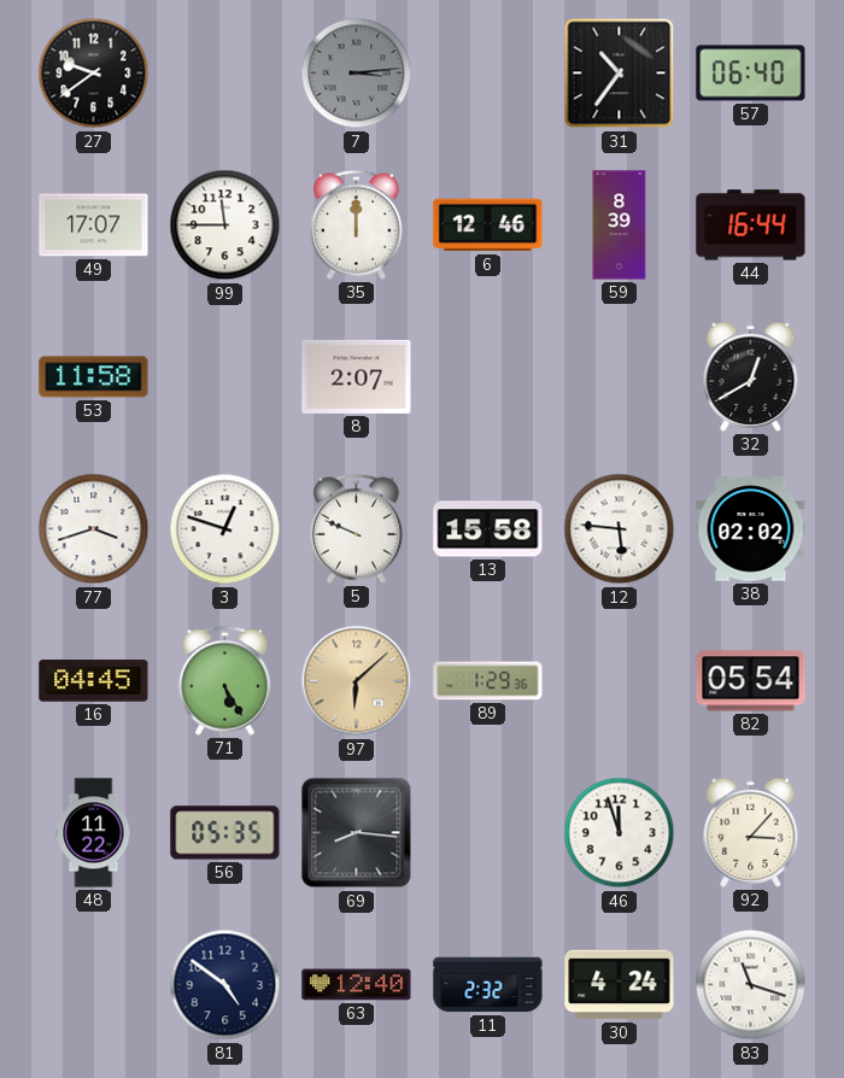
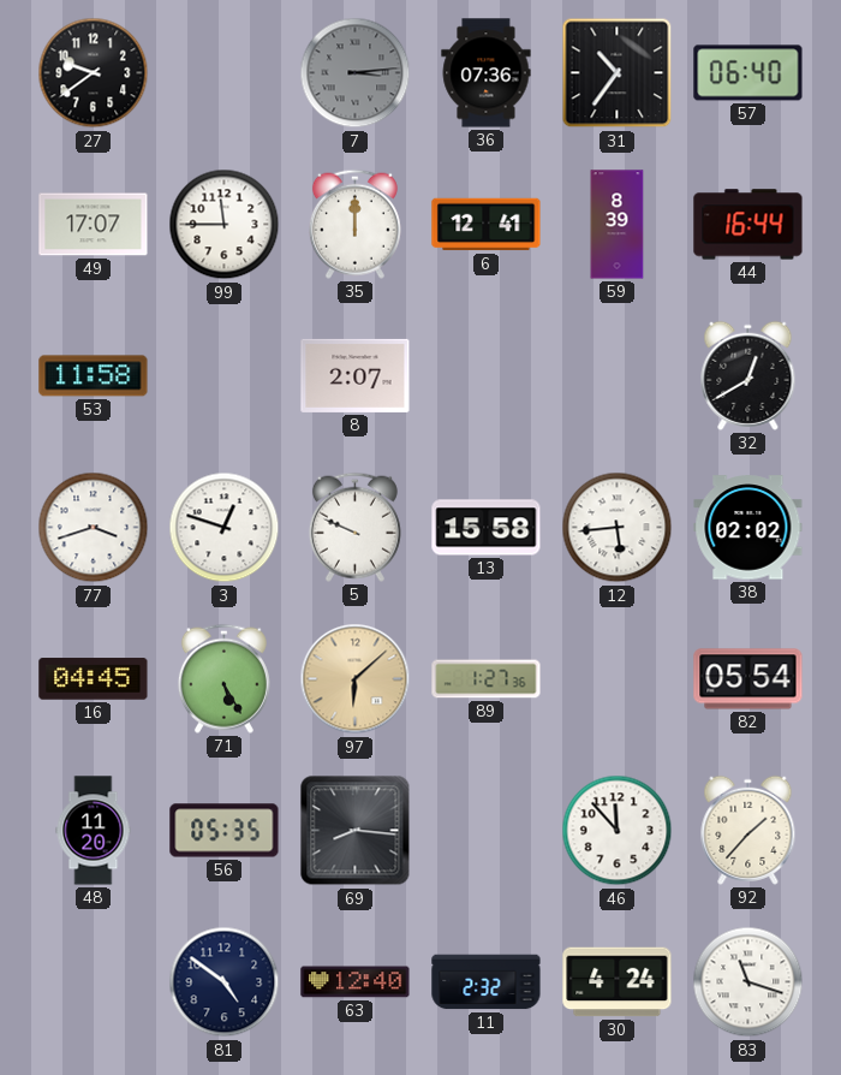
36: none -> 07:36
6: 12:46 -> 12:41
12: 5:46 -> 5:44
89: 1:29 -> 1:27
48: 11:22 -> 11:20
46: 11:57 -> 11:53
92: 3:07 -> 1:37
